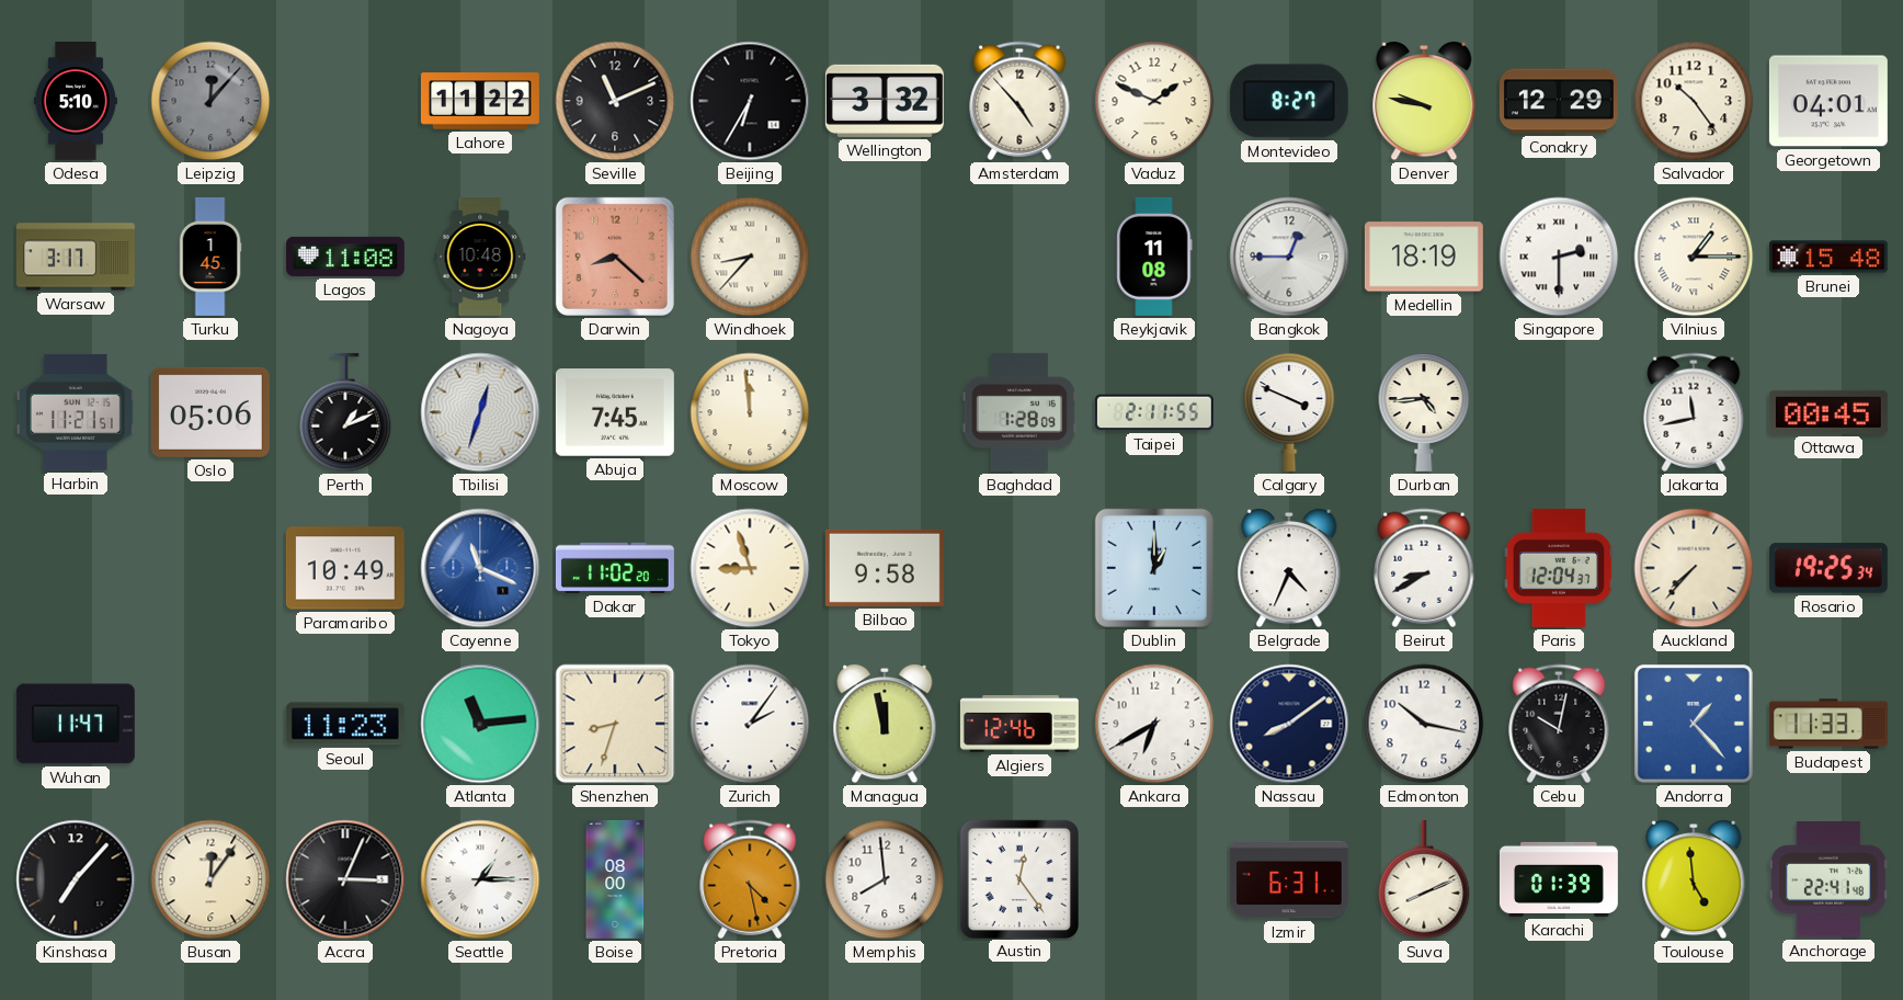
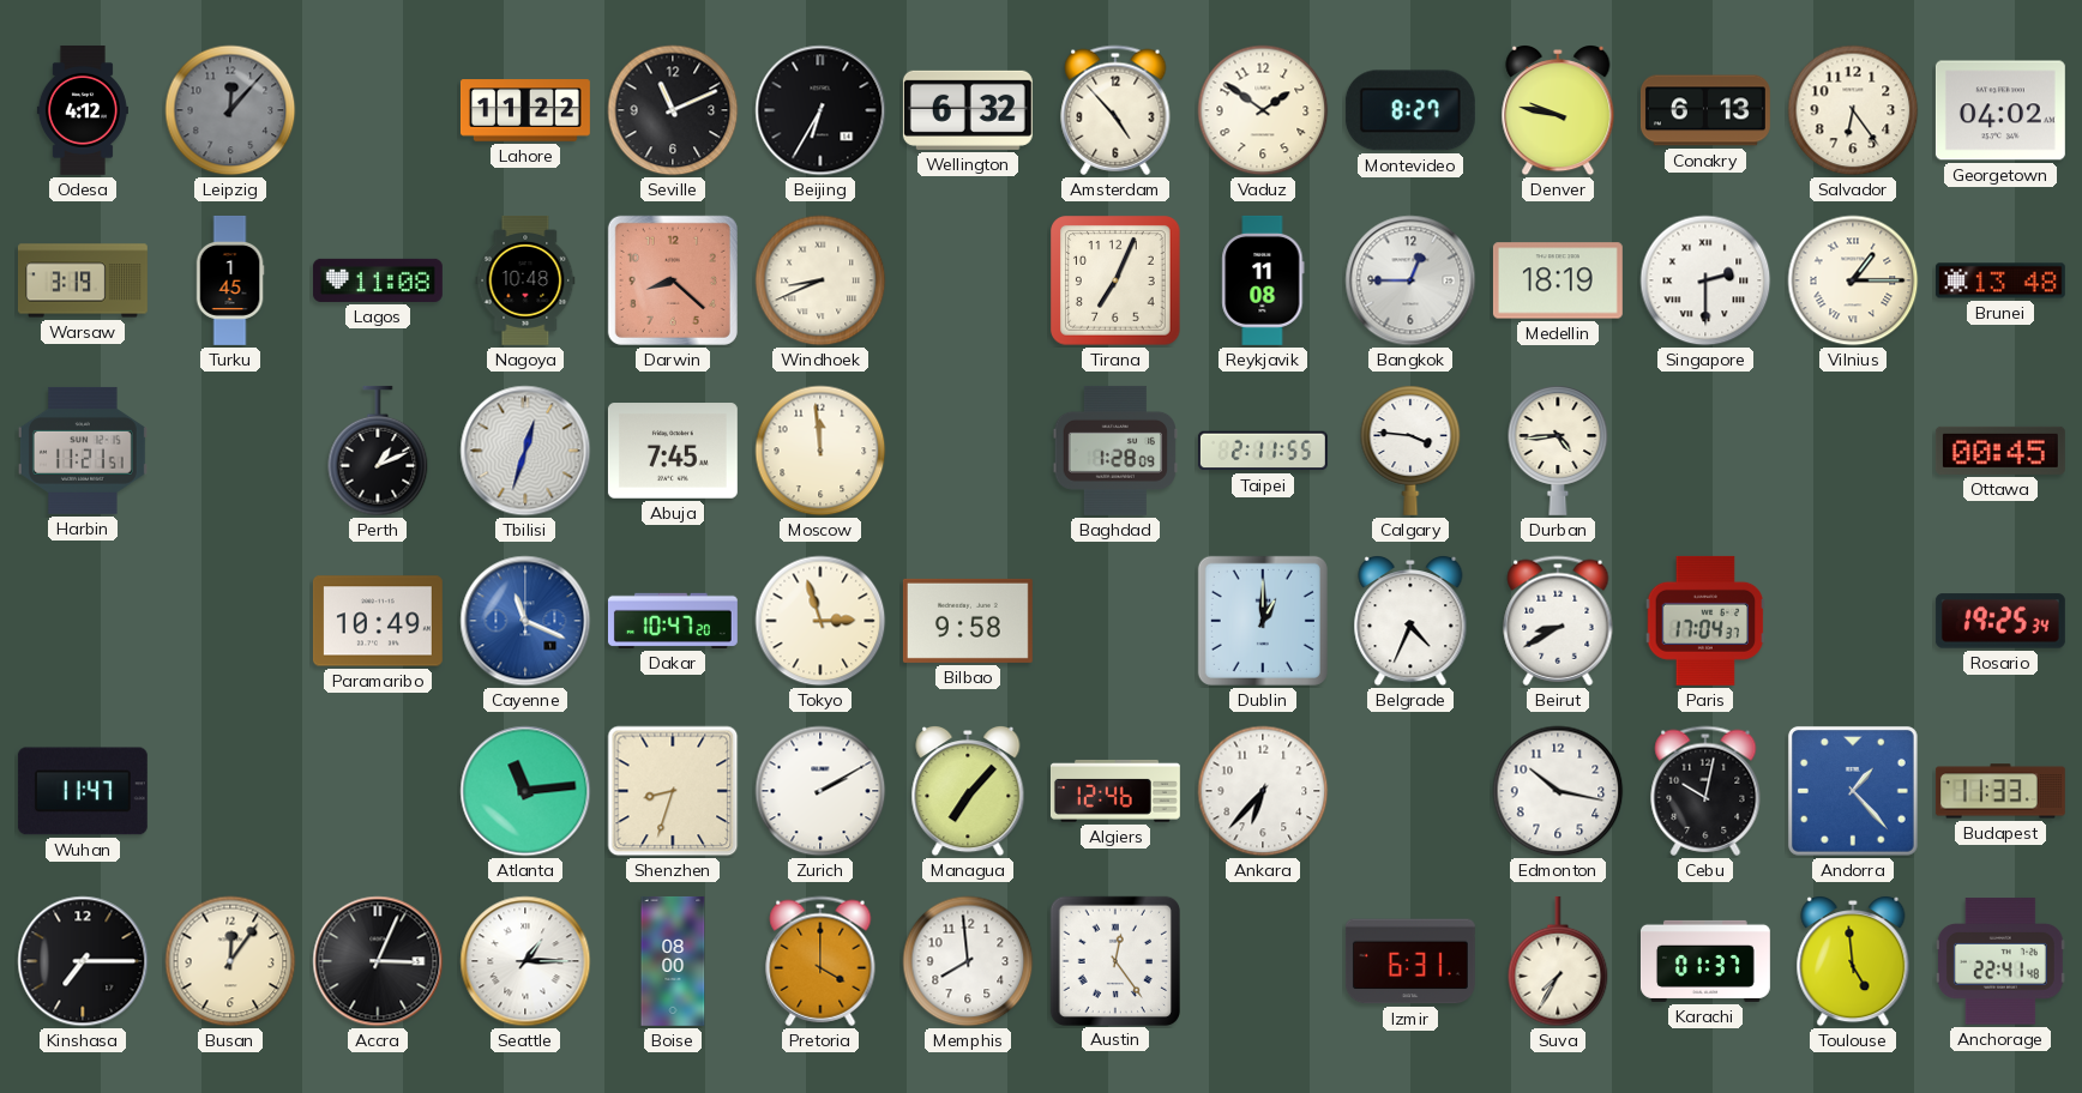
Odesa: 5:10 -> 4:12
Wellington: 3:32 -> 6:32
Vaduz: 1:49 -> 1:51
Conakry: 12:29 -> 6:13
Salvador: 10:24 -> 6:24
Georgetown: 04:01 -> 04:02
Warsaw: 3:17 -> 3:19
Windhoek: 8:37 -> 8:41
Tirana: none -> 7:04
Brunei: 15:48 -> 13:48
Oslo: 05:06 -> none
Calgary: 3:49 -> 3:46
Jakarta: 11:43 -> none
Dakar: 11:02 -> 10:47
Tokyo: 8:57 -> 2:57
Paris: 12:04 -> 17:04
Auckland: 7:37 -> none
Seoul: 11:23 -> none
Zurich: 2:06 -> 2:10
Managua: 11:58 -> 7:07
Ankara: 6:40 -> 6:37
Nassau: 8:09 -> none
Kinshasa: 7:07 -> 7:15
Pretoria: 4:28 -> 4:00
Suva: 8:11 -> 7:35
Karachi: 01:39 -> 01:37
